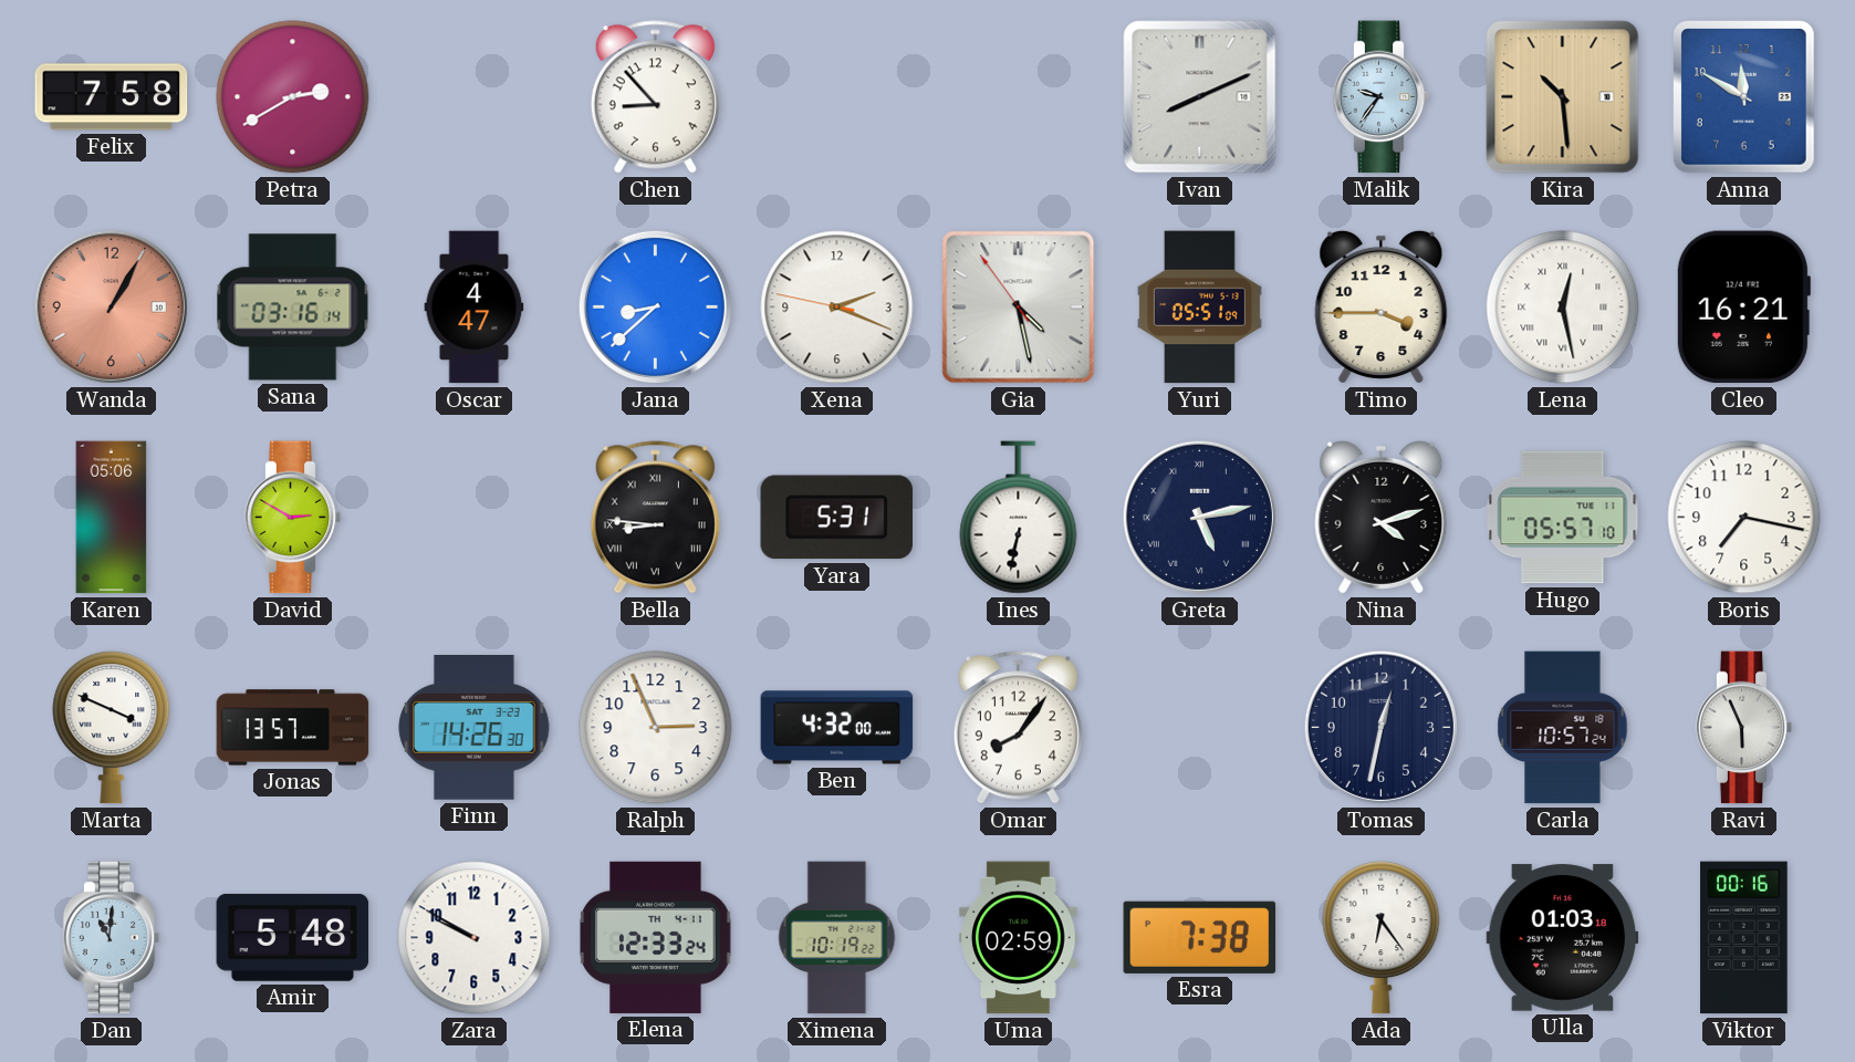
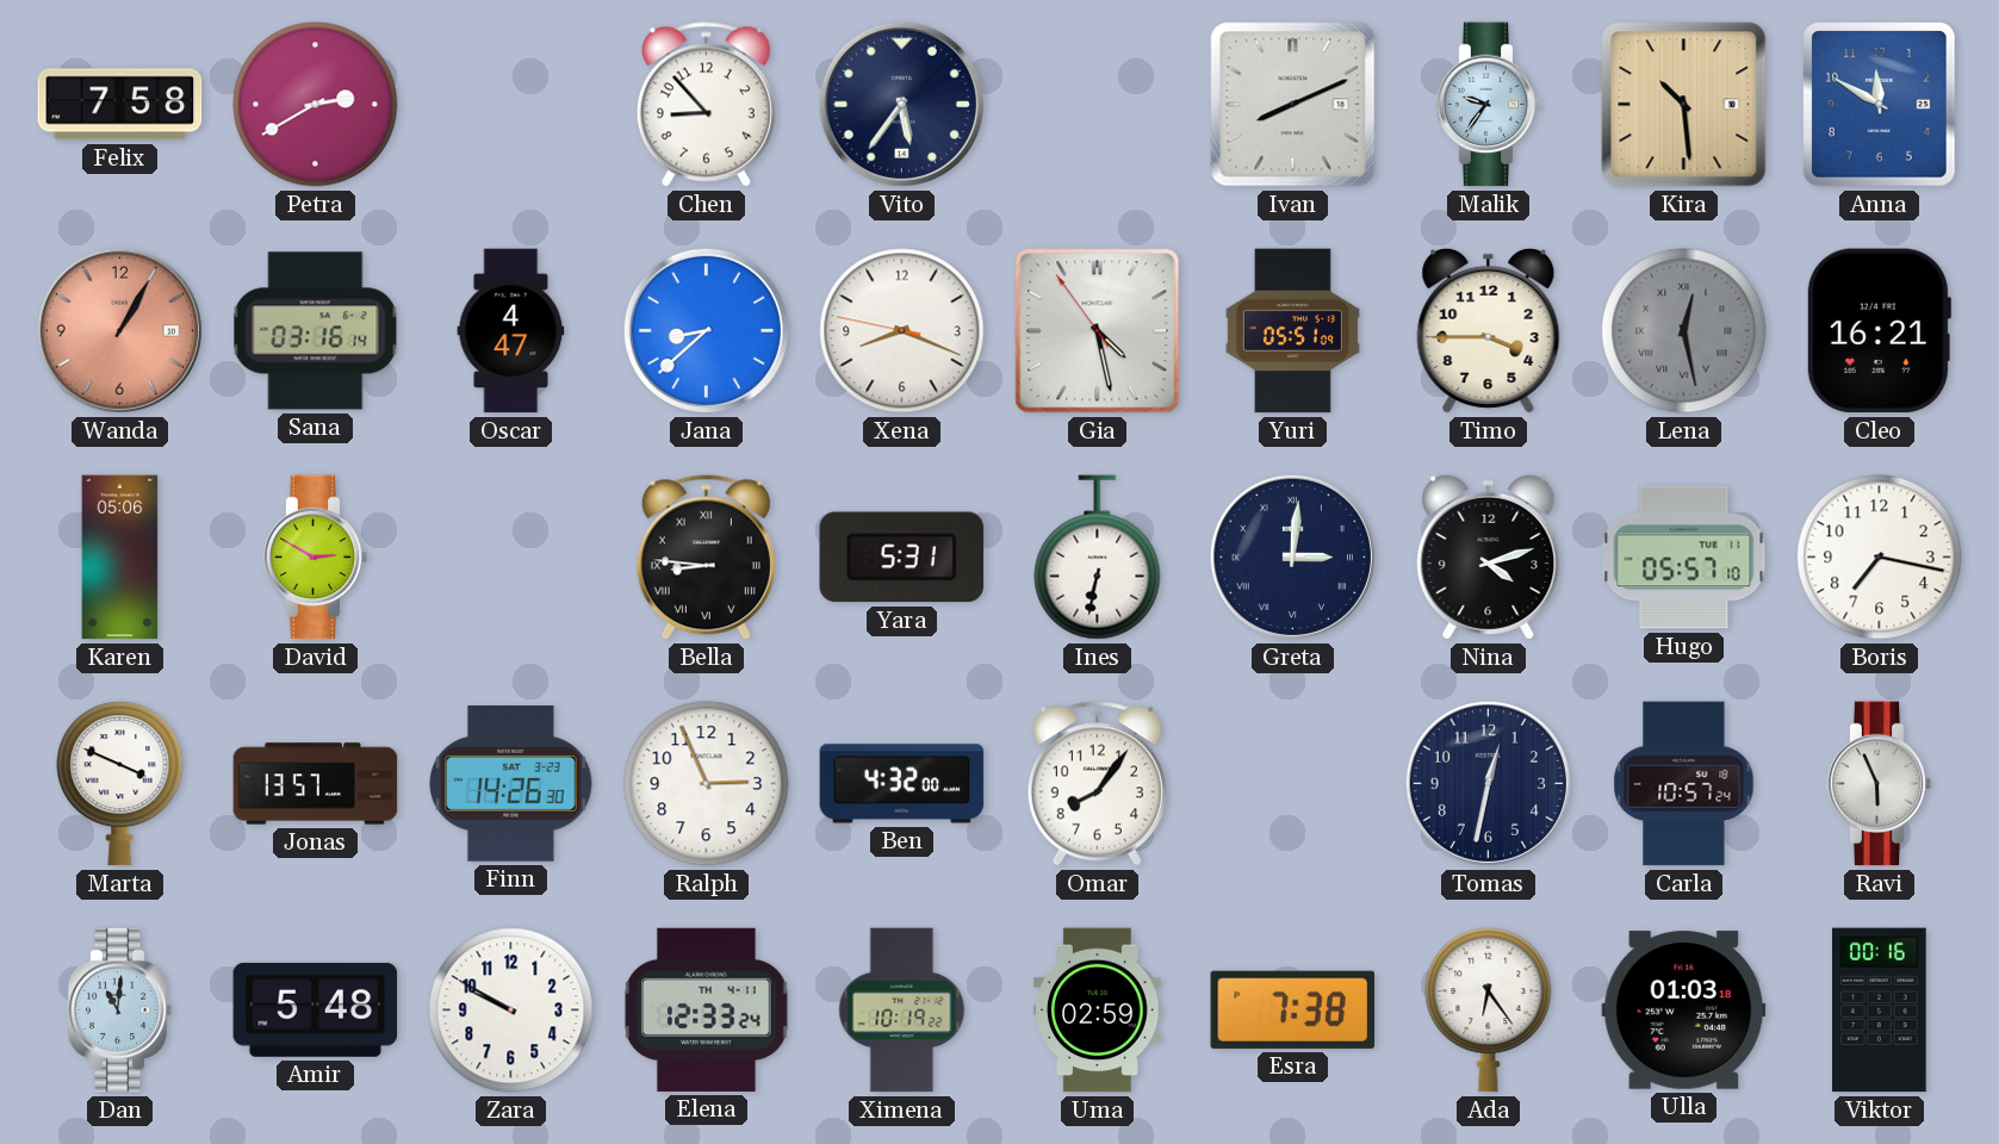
Vito: none -> 5:36
Xena: 2:18 -> 8:18
Lena dial: white -> grey
Greta: 5:13 -> 3:01
